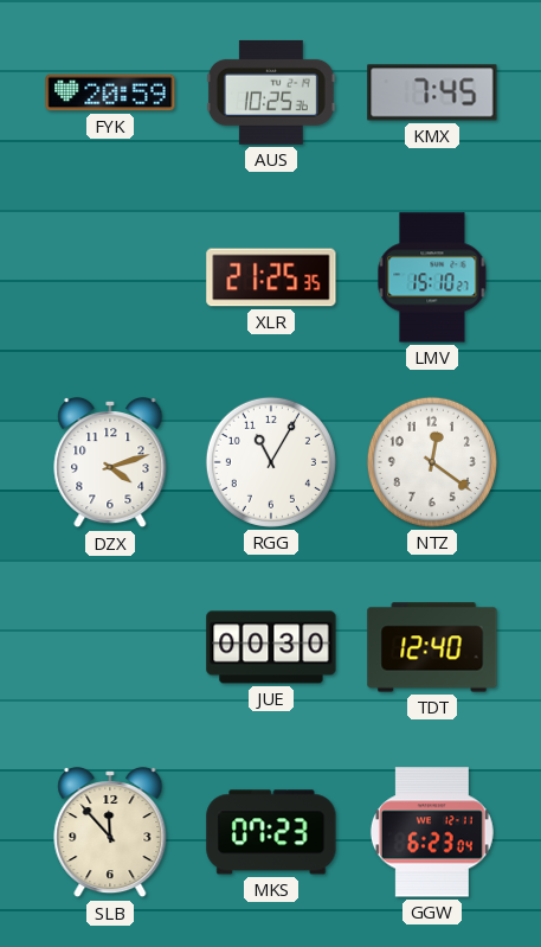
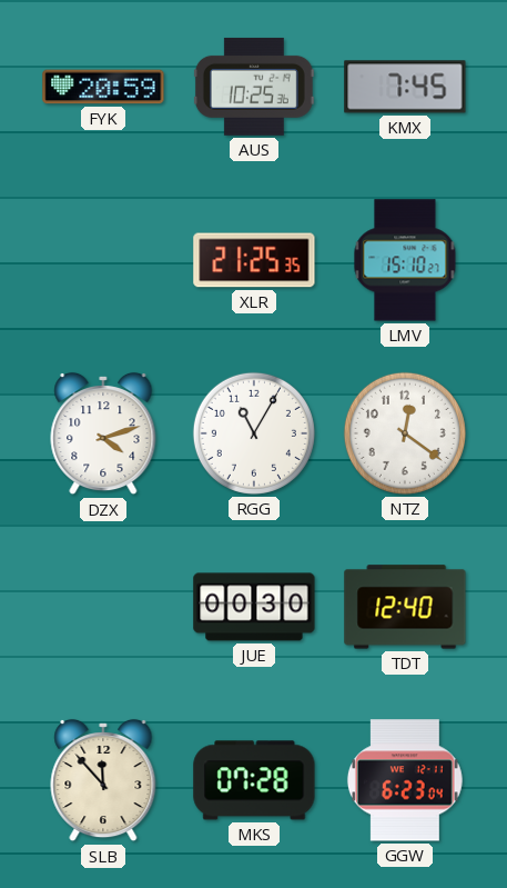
MKS: 07:23 -> 07:28
